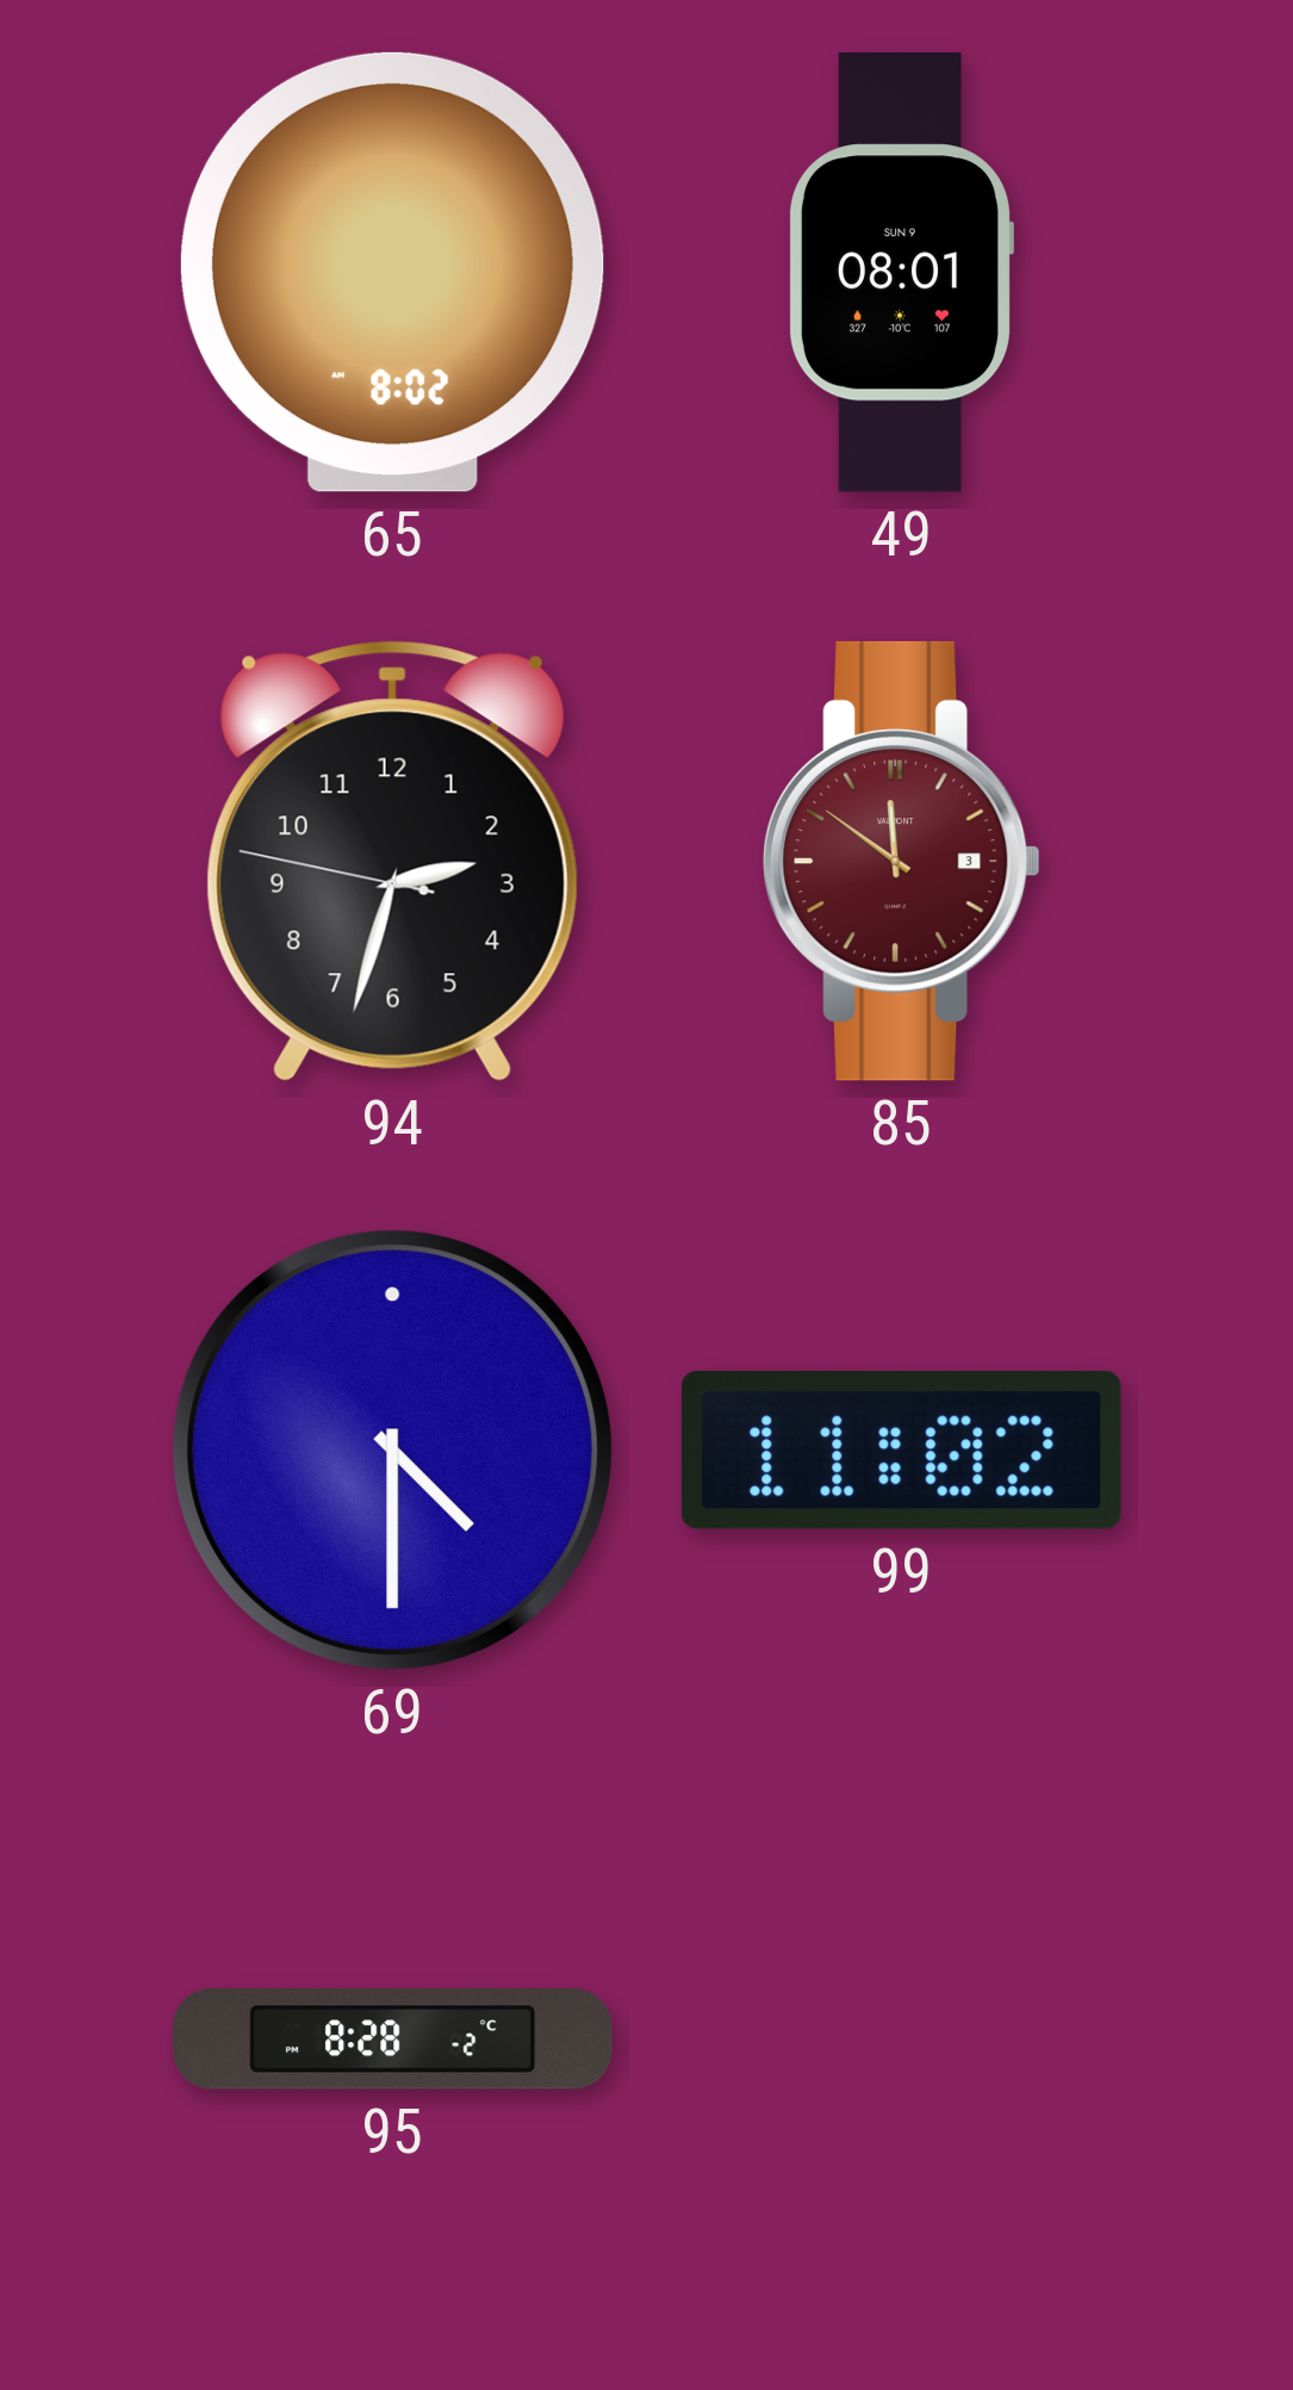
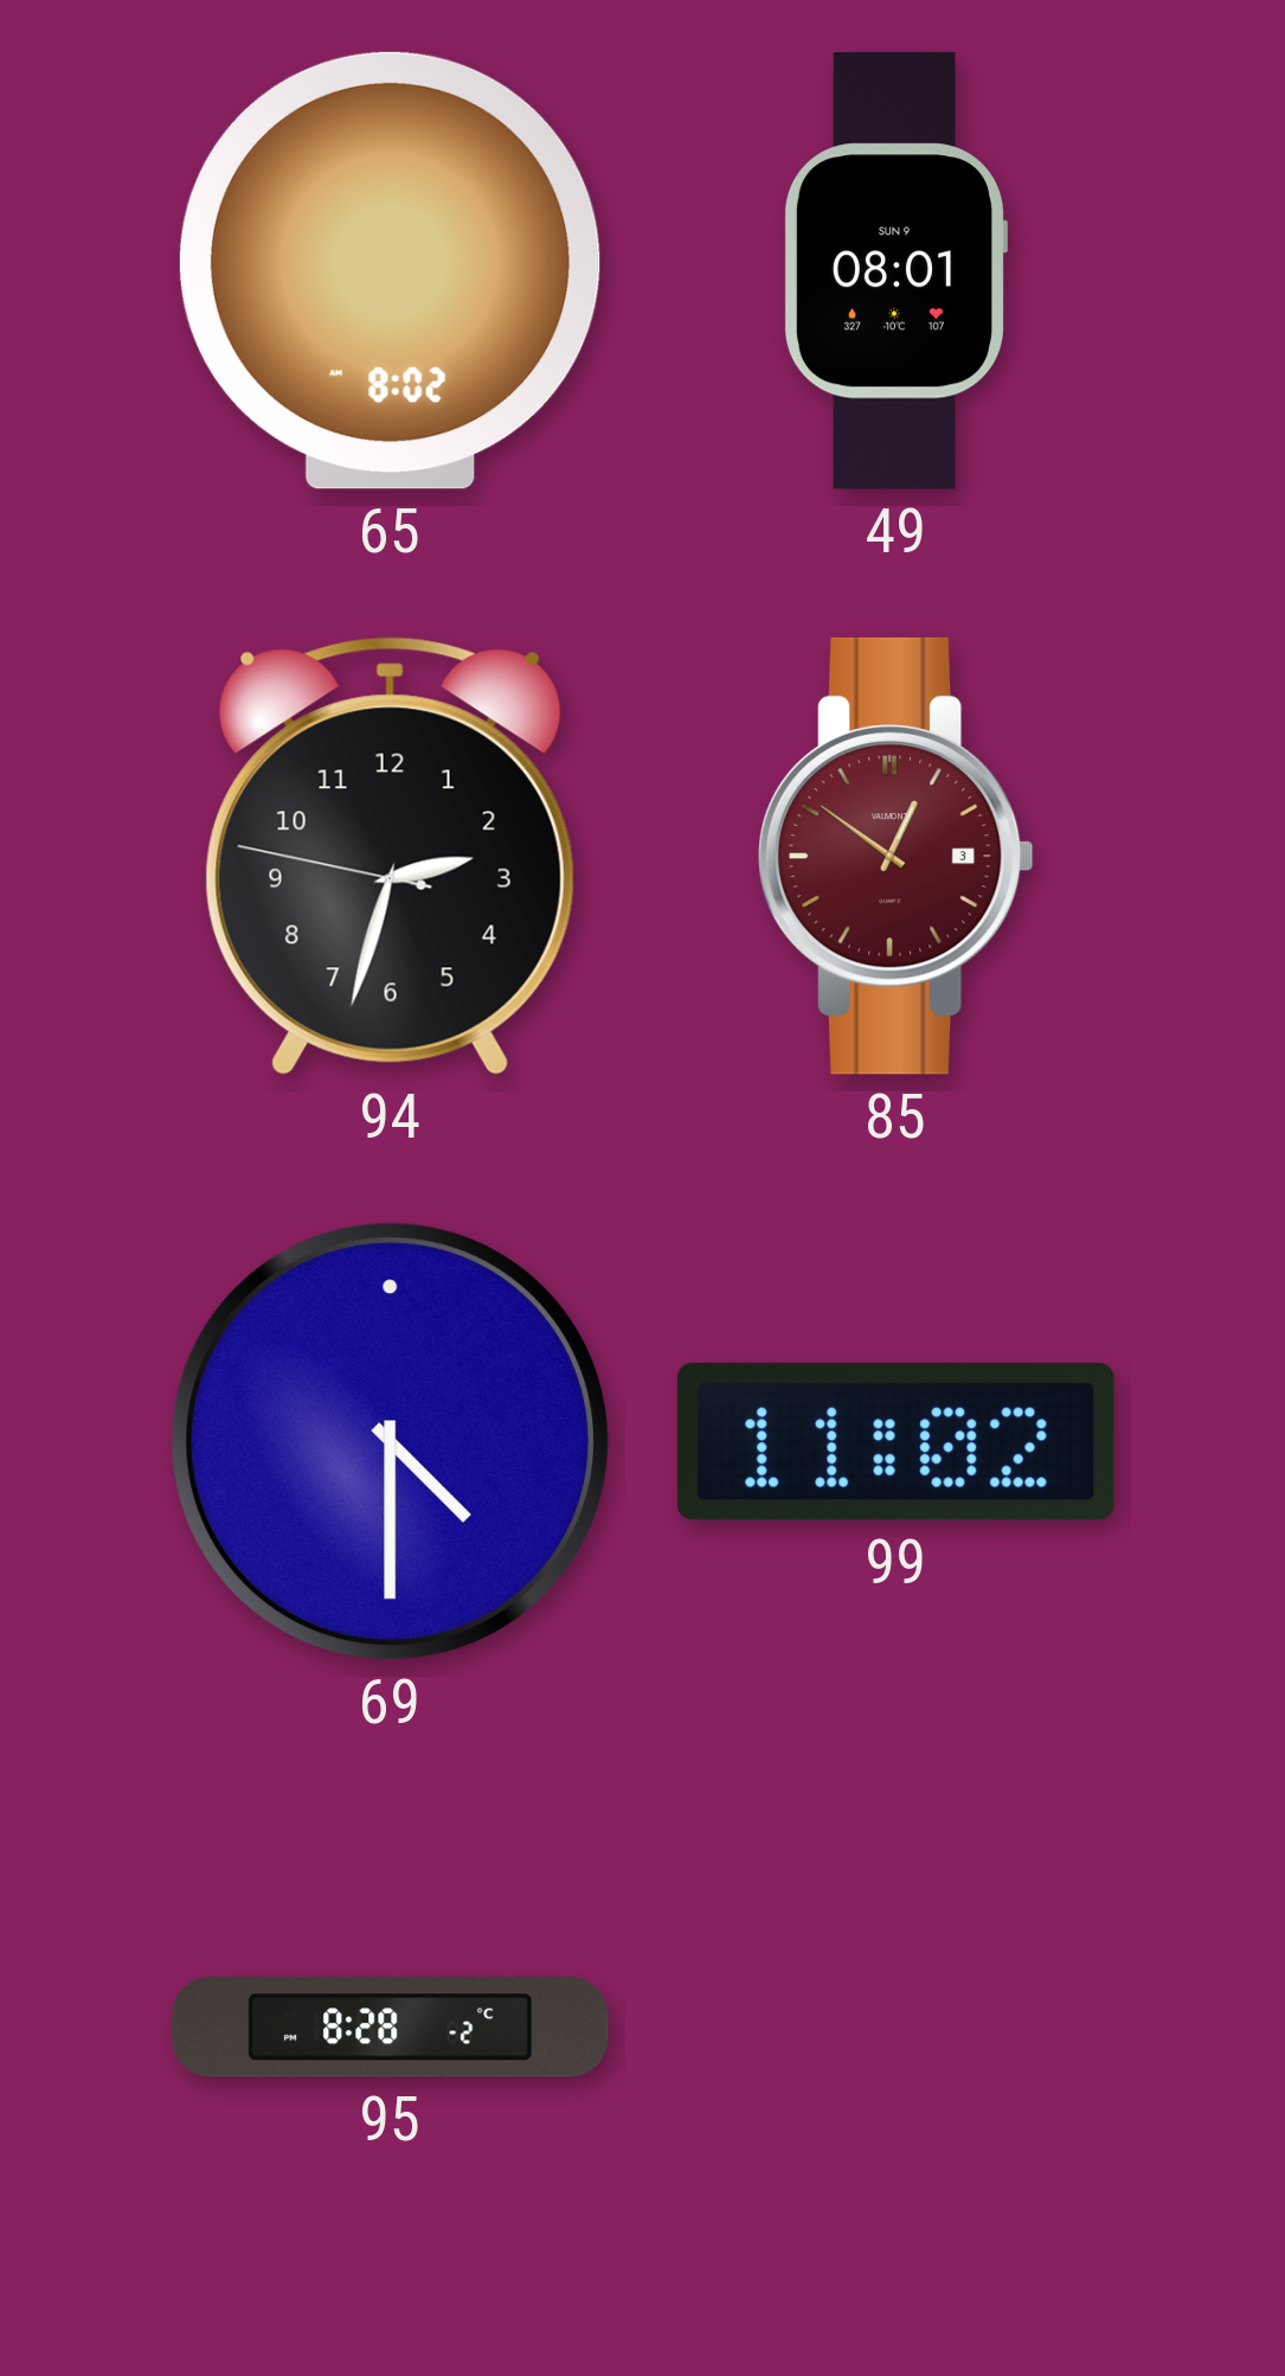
85: 11:51 -> 12:51
